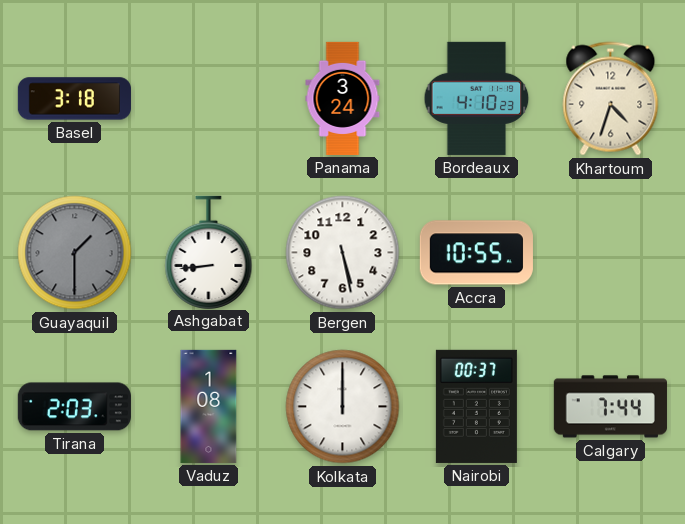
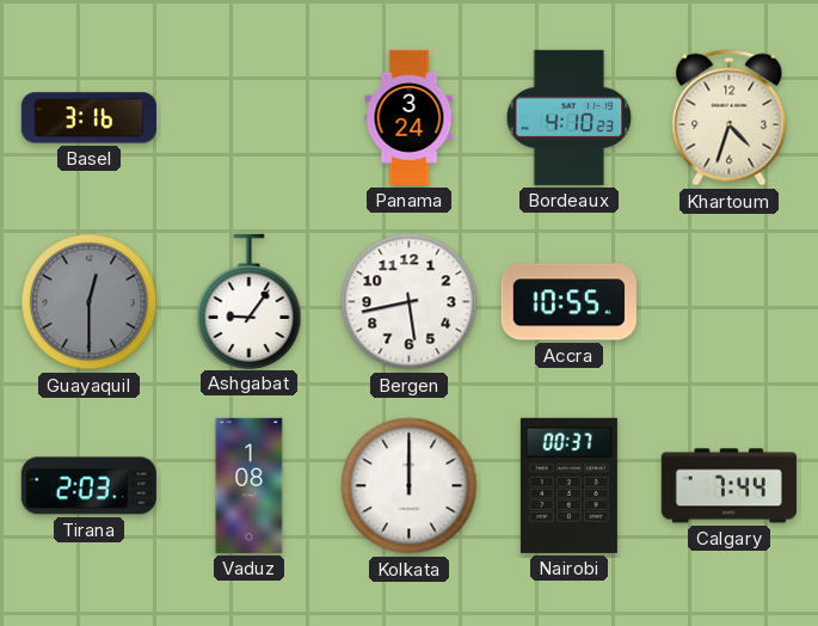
Basel: 3:18 -> 3:16
Guayaquil: 1:30 -> 12:30
Ashgabat: 8:44 -> 9:06
Bergen: 5:28 -> 5:43
